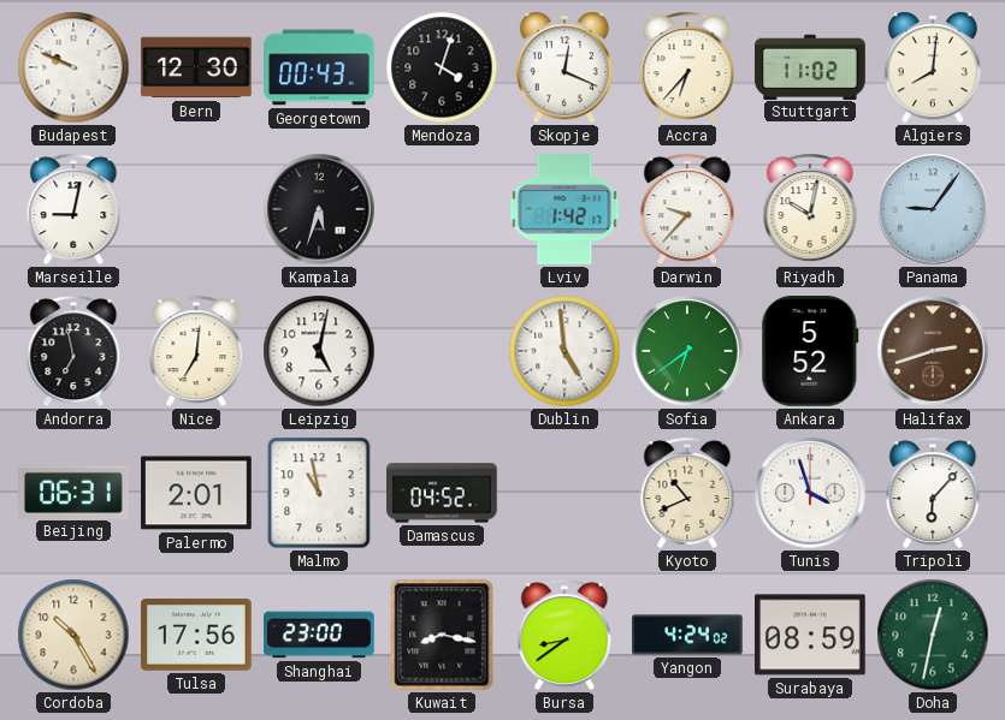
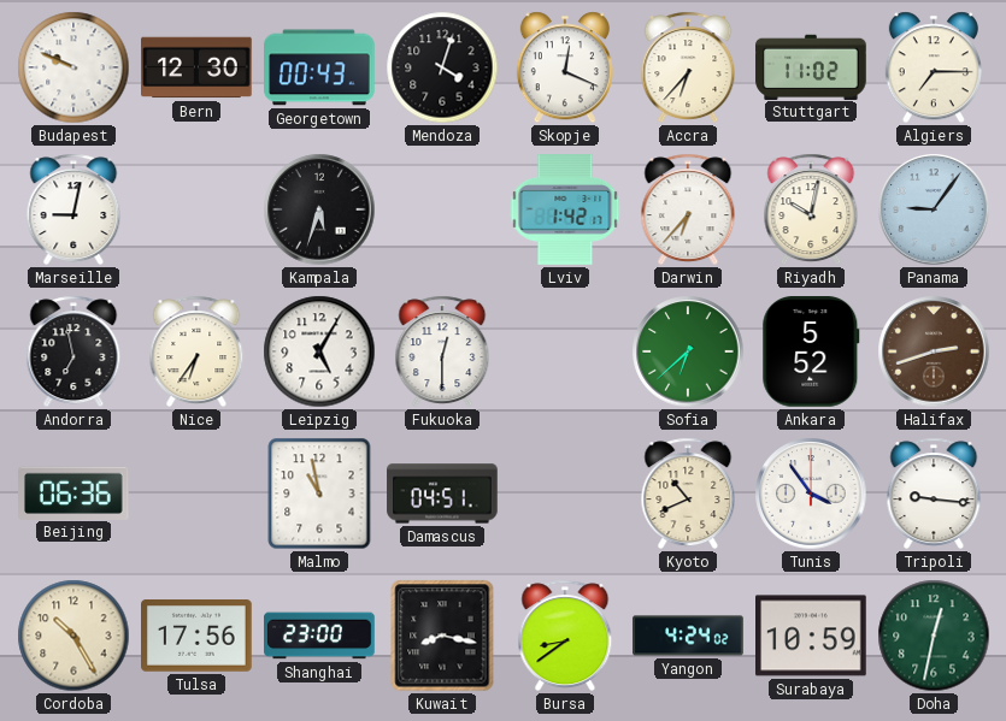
Algiers: 8:01 -> 7:15
Darwin: 9:37 -> 6:37
Nice: 7:01 -> 6:36
Leipzig: 5:02 -> 5:05
Fukuoka: none -> 12:30
Dublin: 4:59 -> none
Sofia: 6:39 -> 6:38
Beijing: 06:31 -> 06:36
Palermo: 2:01 -> none
Damascus: 04:52 -> 04:51
Tunis: 3:57 -> 3:54
Tripoli: 6:07 -> 9:16
Surabaya: 08:59 -> 10:59
